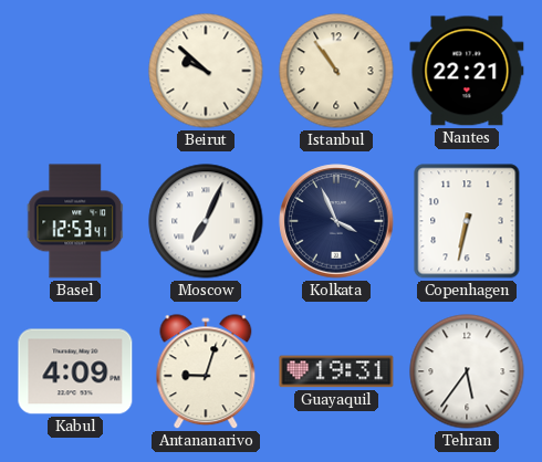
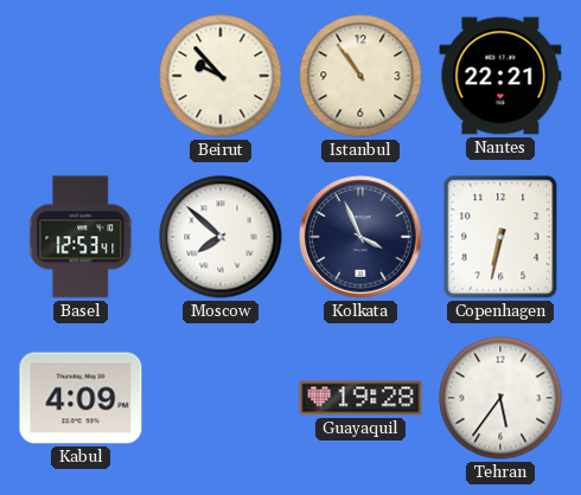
Beirut: 9:52 -> 9:53
Moscow: 7:04 -> 7:52
Antananarivo: 9:03 -> none
Guayaquil: 19:31 -> 19:28
